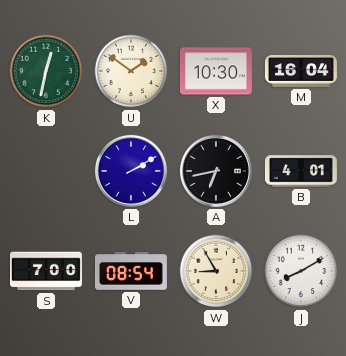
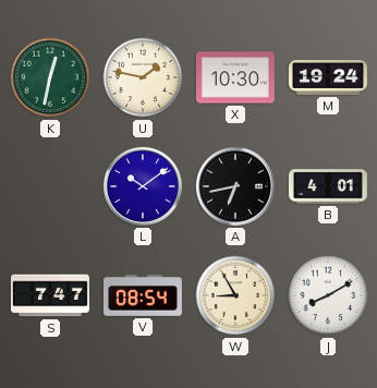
U: 1:51 -> 1:47
M: 16:04 -> 19:24
L: 2:10 -> 10:09
S: 7:00 -> 7:47
